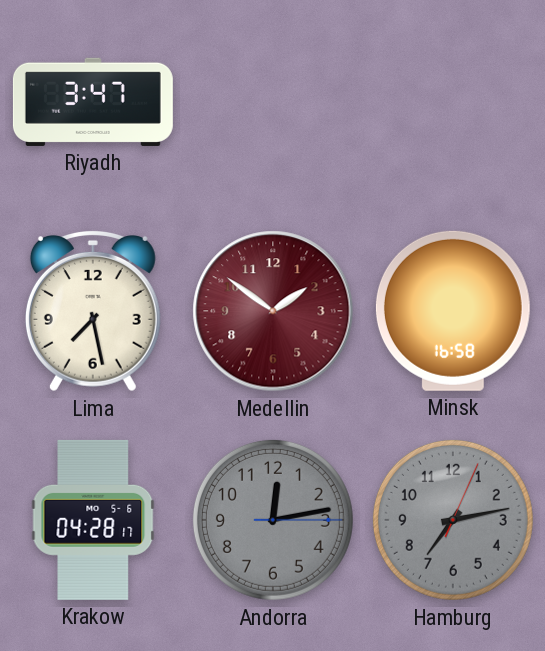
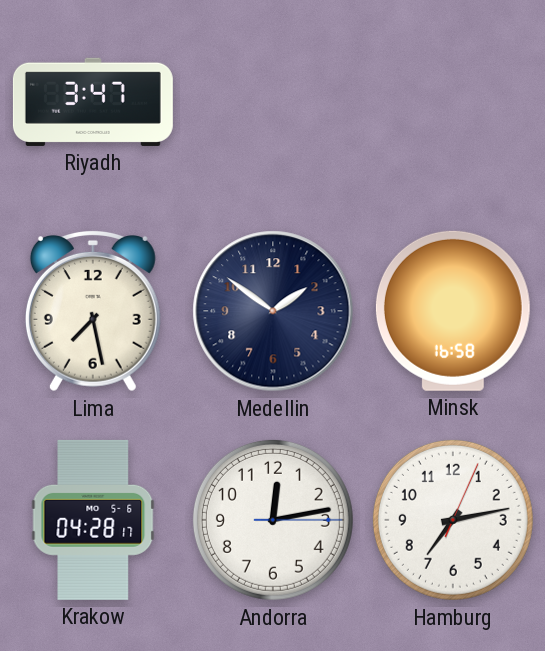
Medellin dial: burgundy -> navy
Andorra dial: grey -> white
Hamburg dial: grey -> white
